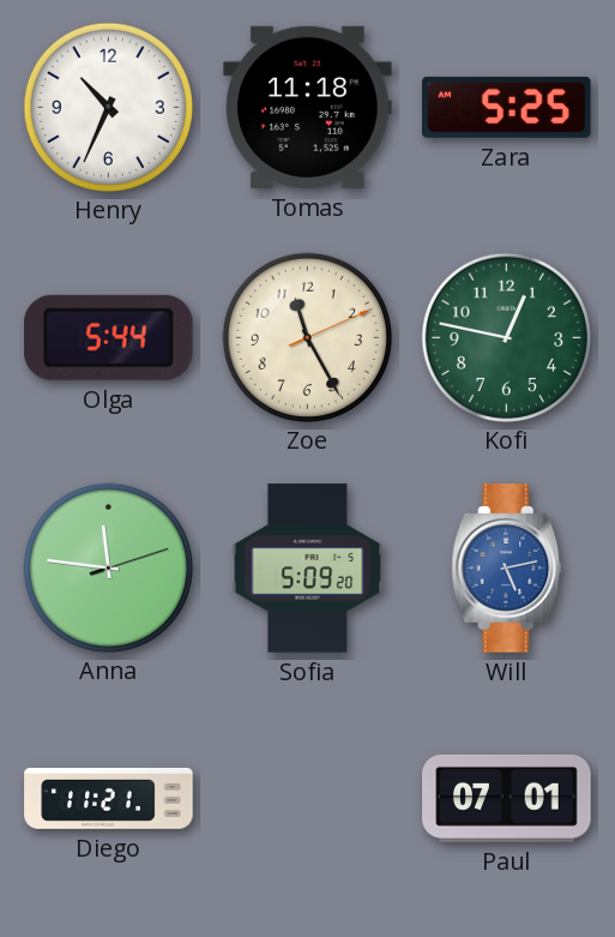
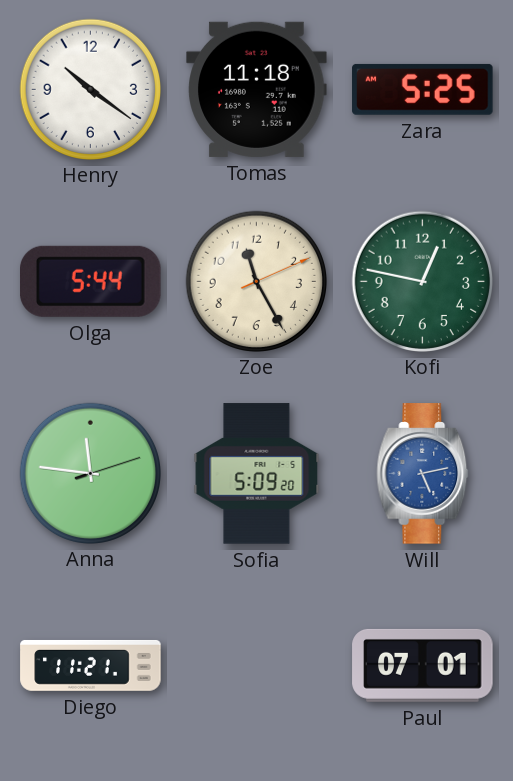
Henry: 10:34 -> 10:21
